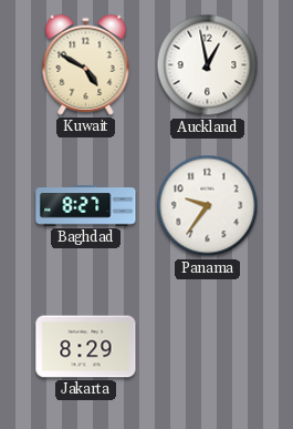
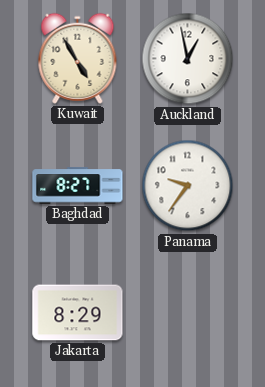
Kuwait: 4:50 -> 4:55
